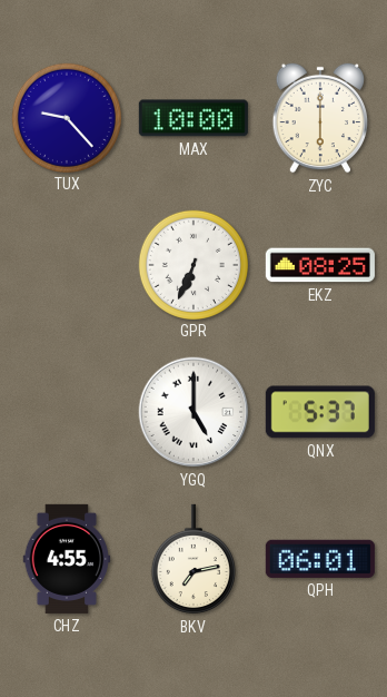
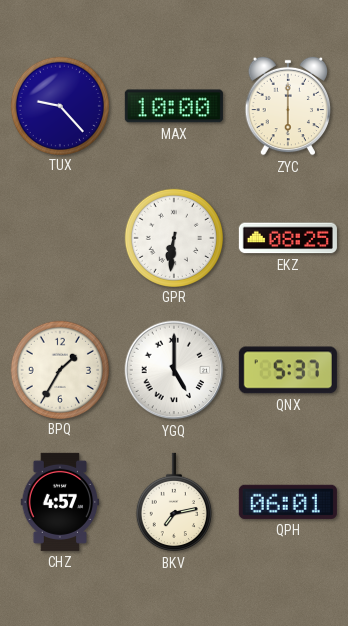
GPR: 6:34 -> 6:31
BPQ: none -> 1:35
CHZ: 4:55 -> 4:57
